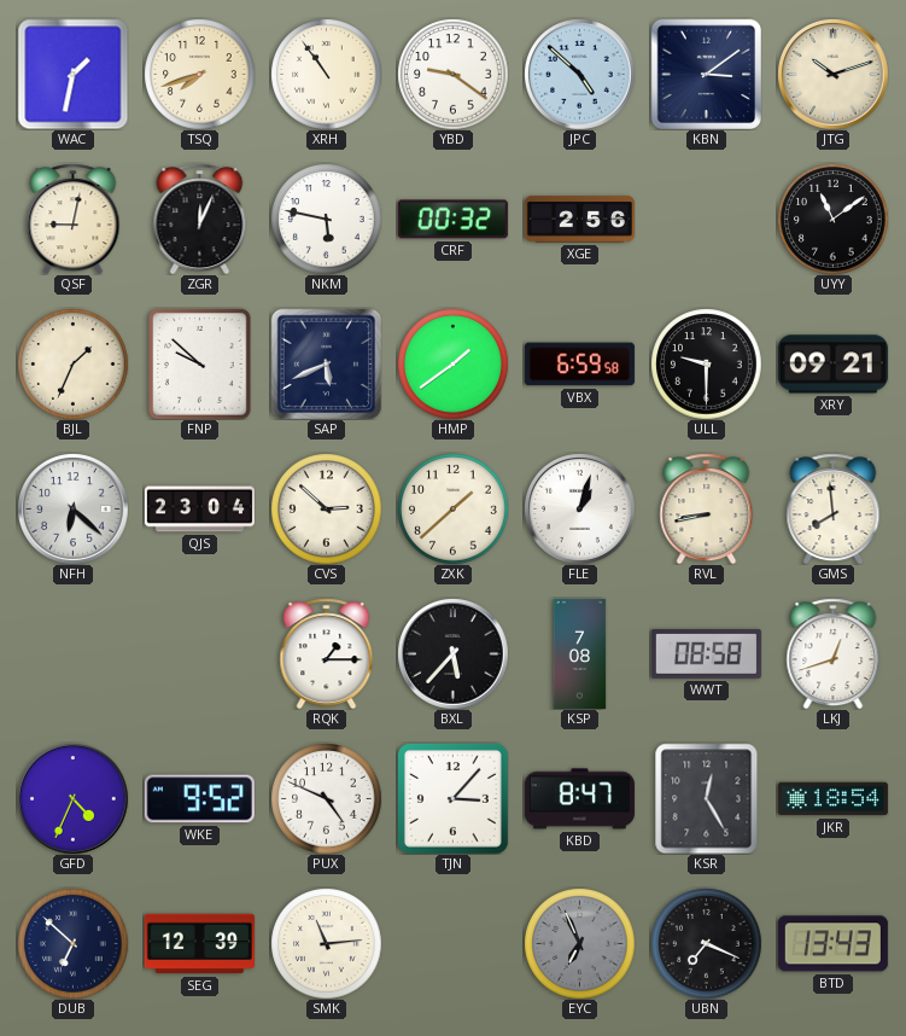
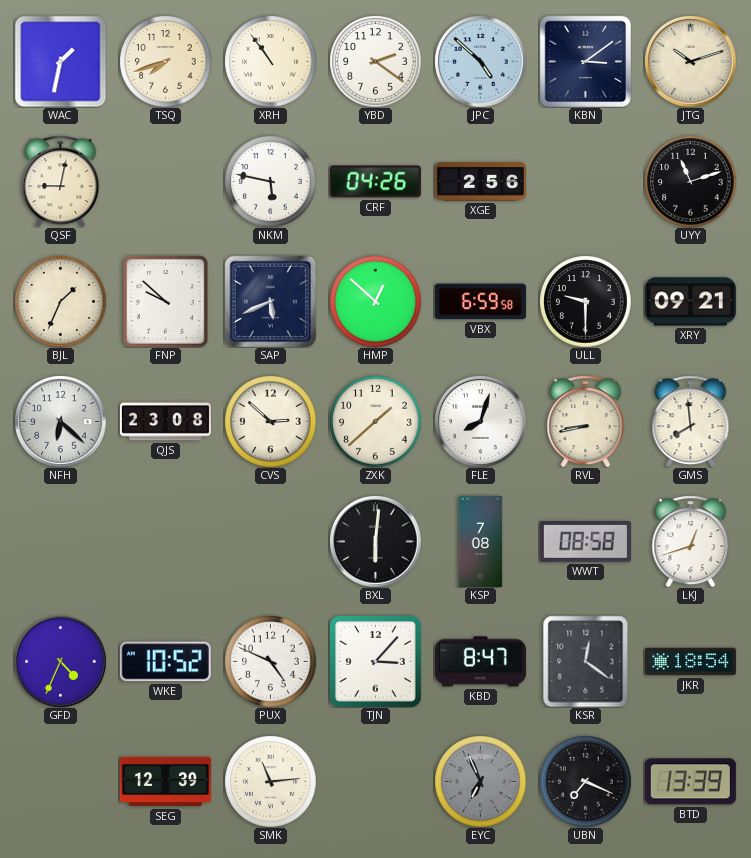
YBD: 9:21 -> 2:21
ZGR: 12:04 -> none
CRF: 00:32 -> 04:26
UYY: 11:09 -> 11:12
HMP: 1:39 -> 12:52
QJS: 23:04 -> 23:08
FLE: 1:03 -> 8:03
RQK: 1:15 -> none
BXL: 5:37 -> 6:01
WKE: 9:52 -> 10:52
KSR: 12:25 -> 12:21
DUB: 6:52 -> none
BTD: 13:43 -> 13:39
